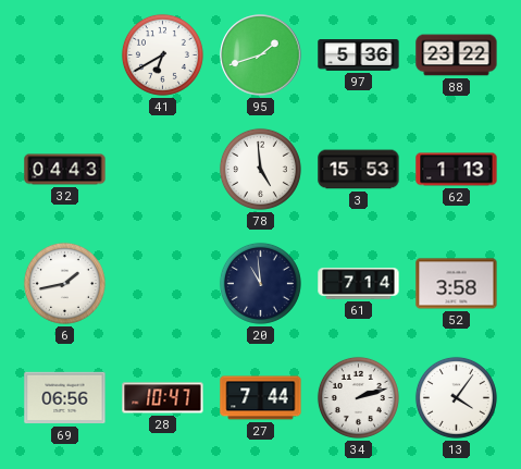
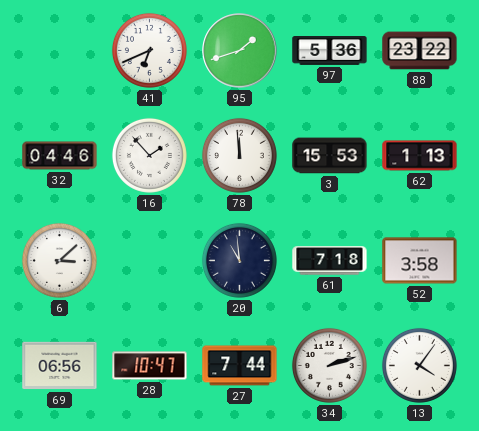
41: 6:40 -> 6:41
32: 04:43 -> 04:46
16: none -> 1:53
78: 4:59 -> 11:59
6: 1:43 -> 3:08
61: 7:14 -> 7:18
